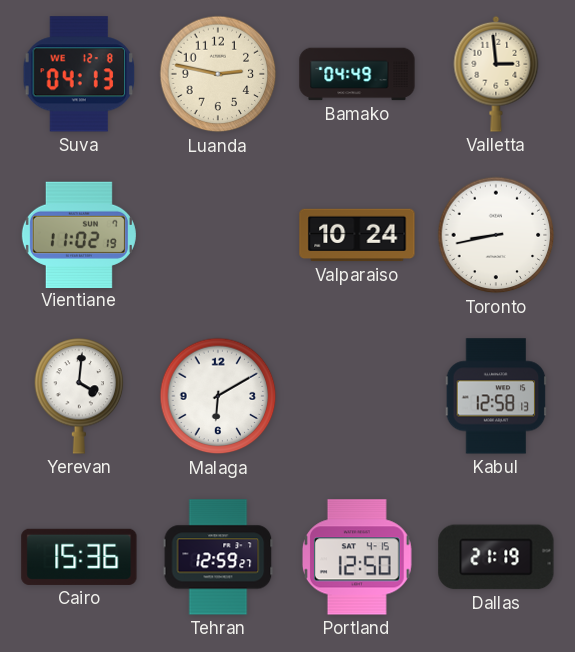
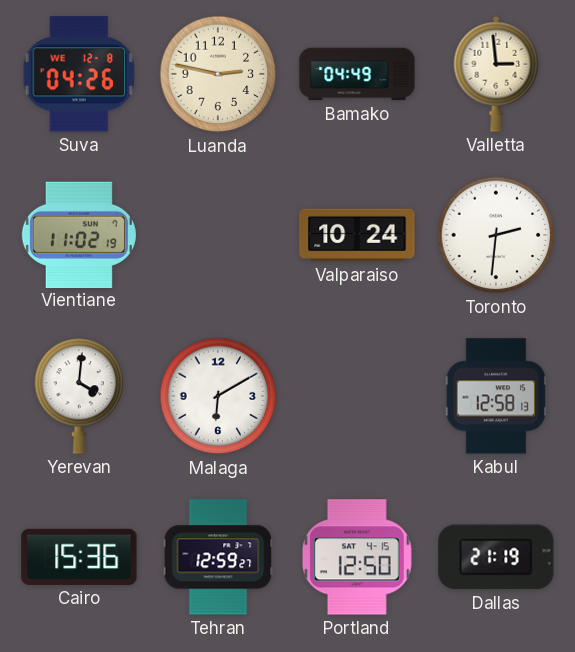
Suva: 04:13 -> 04:26
Toronto: 8:43 -> 2:31
